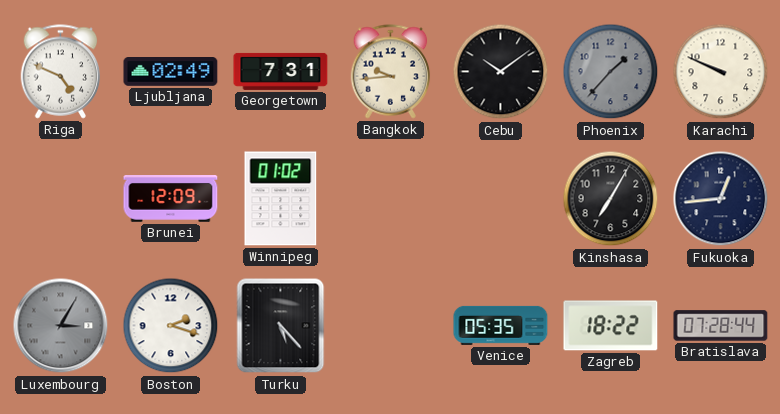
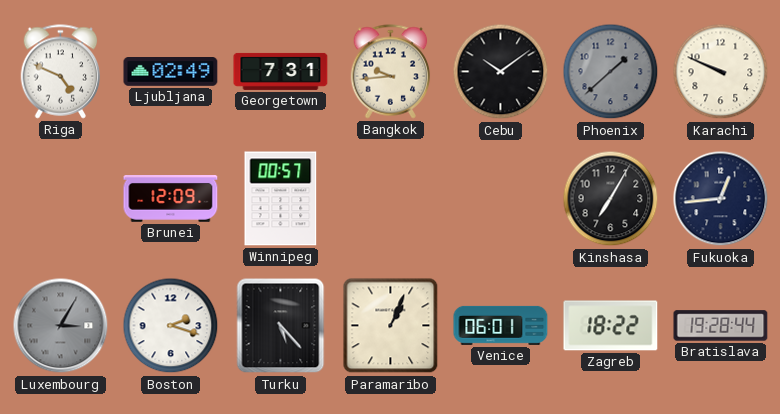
Phoenix: 1:37 -> 1:38
Winnipeg: 01:02 -> 00:57
Paramaribo: none -> 1:04
Venice: 05:35 -> 06:01
Bratislava: 07:28 -> 19:28
